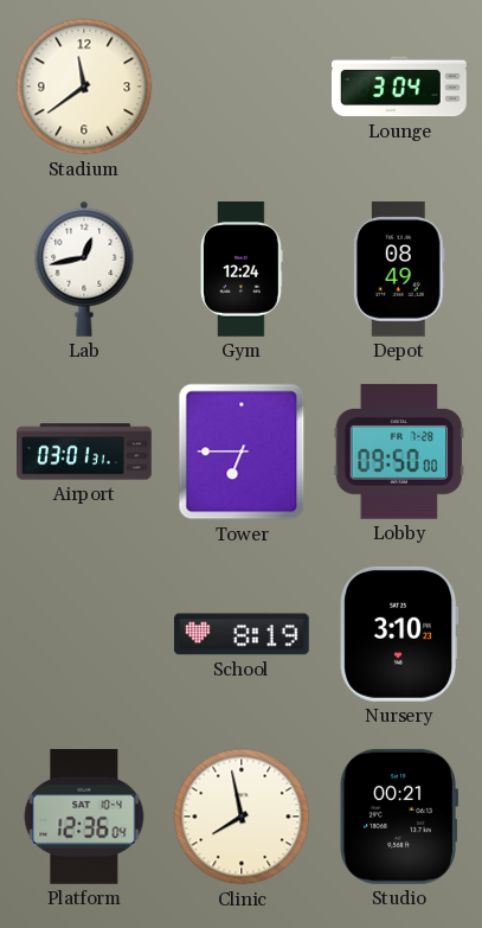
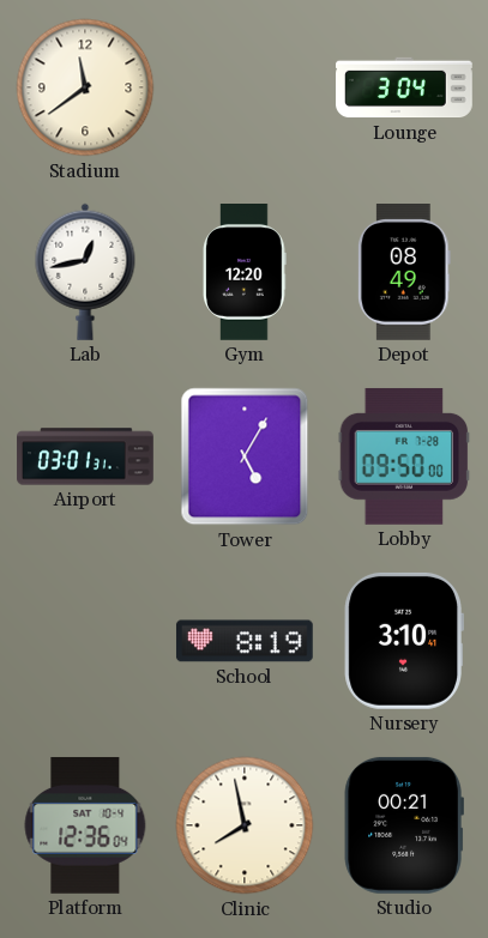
Gym: 12:24 -> 12:20
Tower: 6:45 -> 5:05
Nursery: 3:10:23 -> 3:10:41
